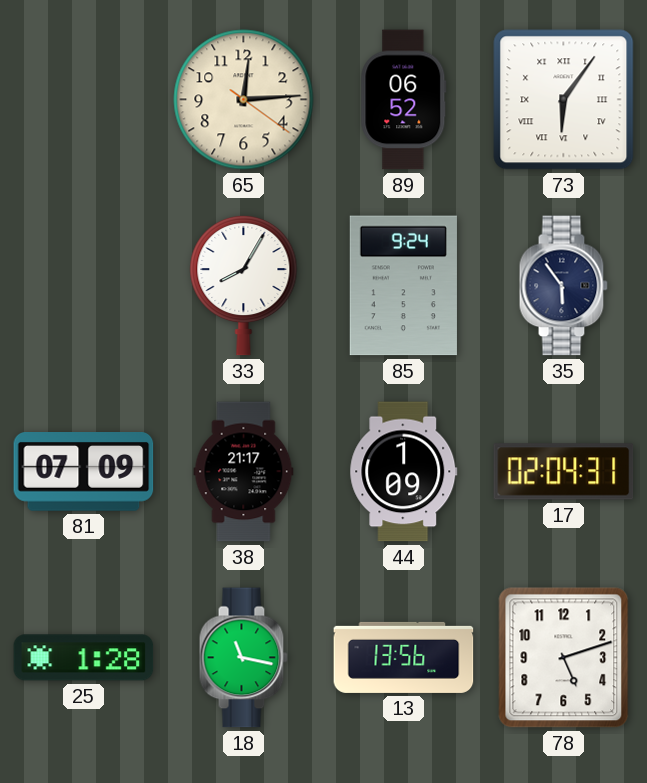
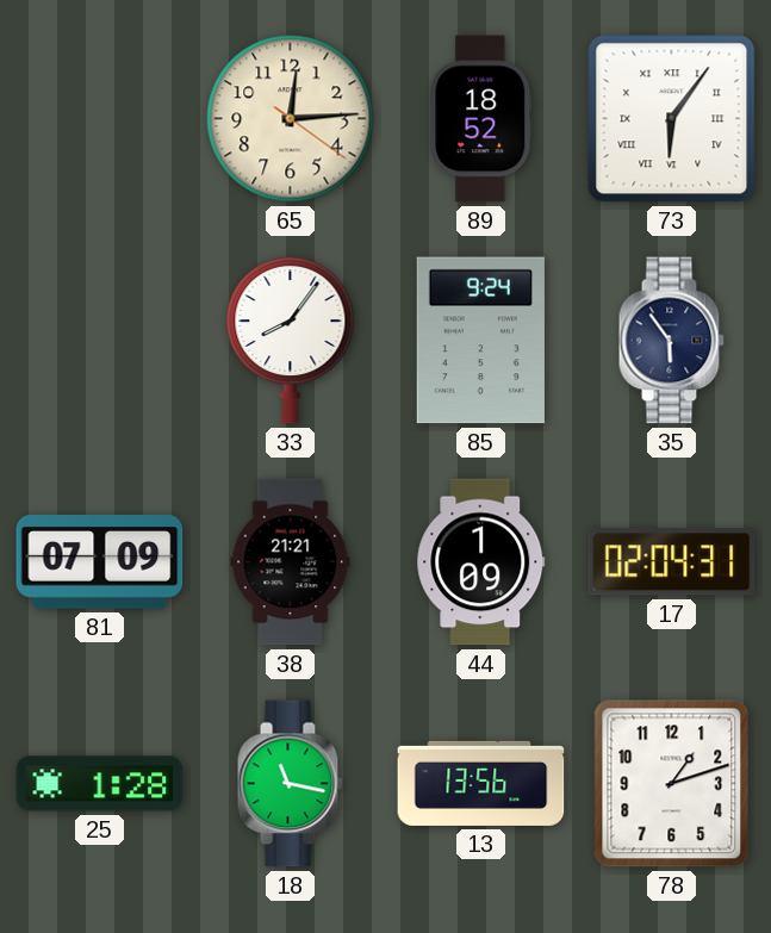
89: 06:52 -> 18:52
33: 8:05 -> 8:06
38: 21:17 -> 21:21
78: 5:12 -> 1:12
